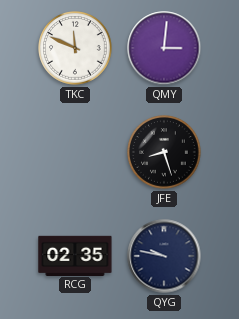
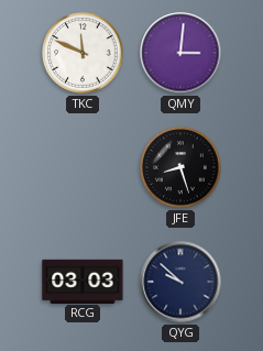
RCG: 02:35 -> 03:03
QYG: 9:47 -> 9:52
